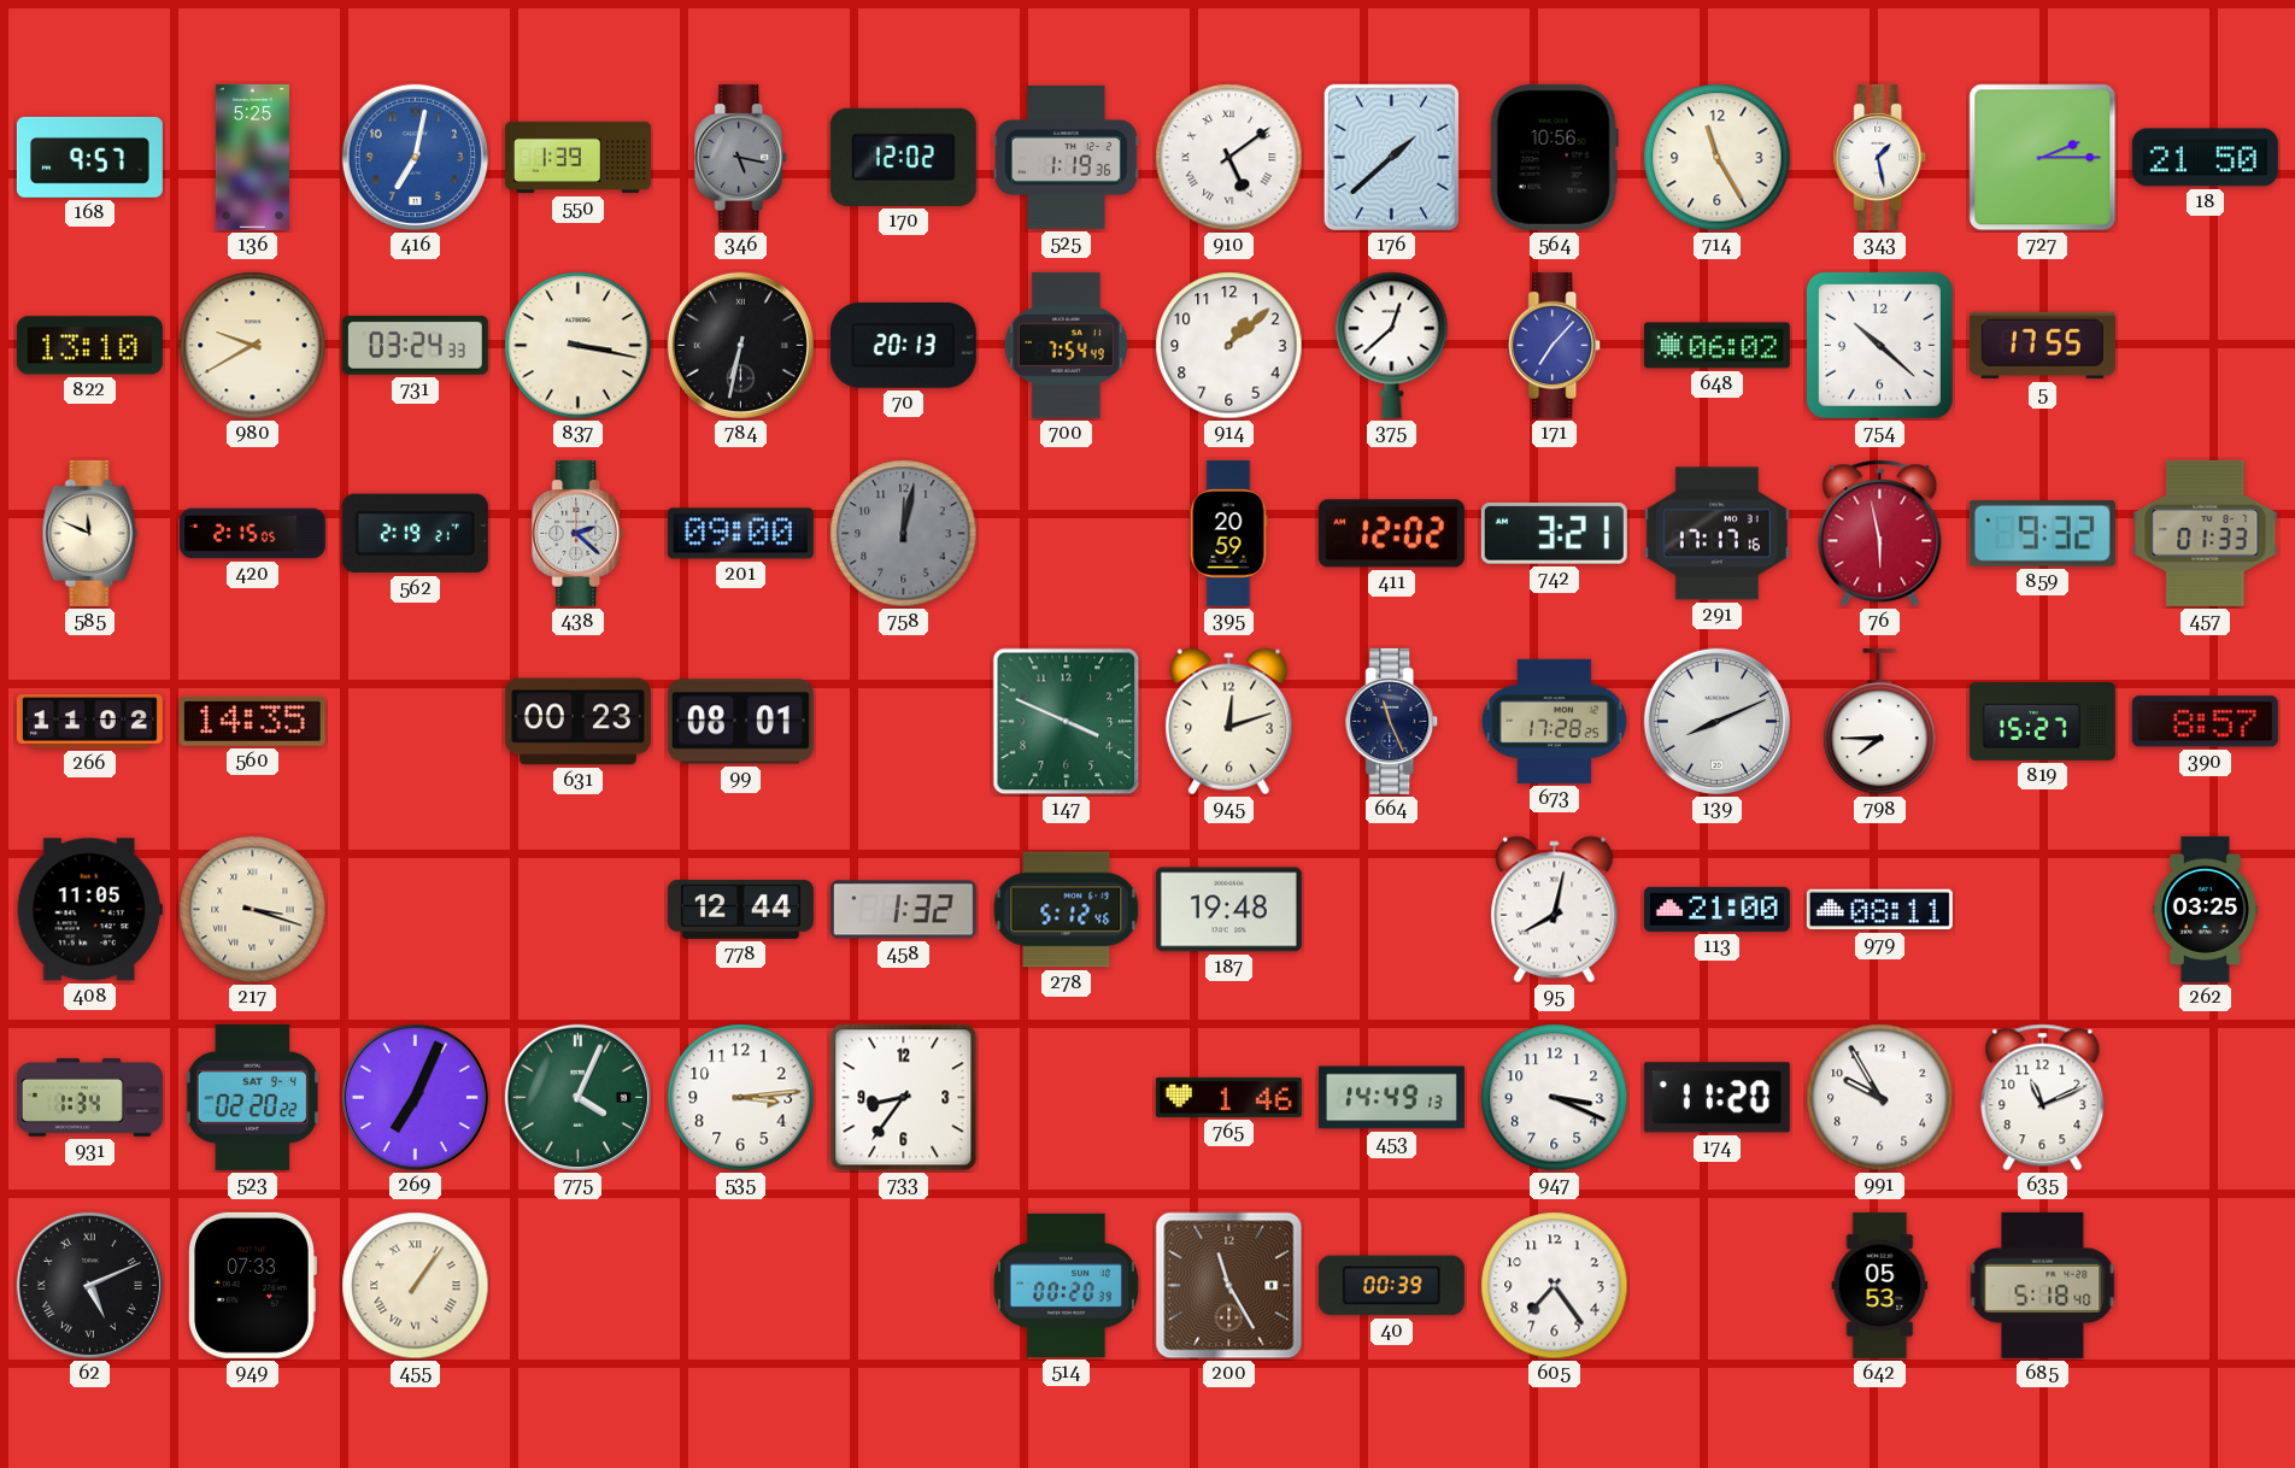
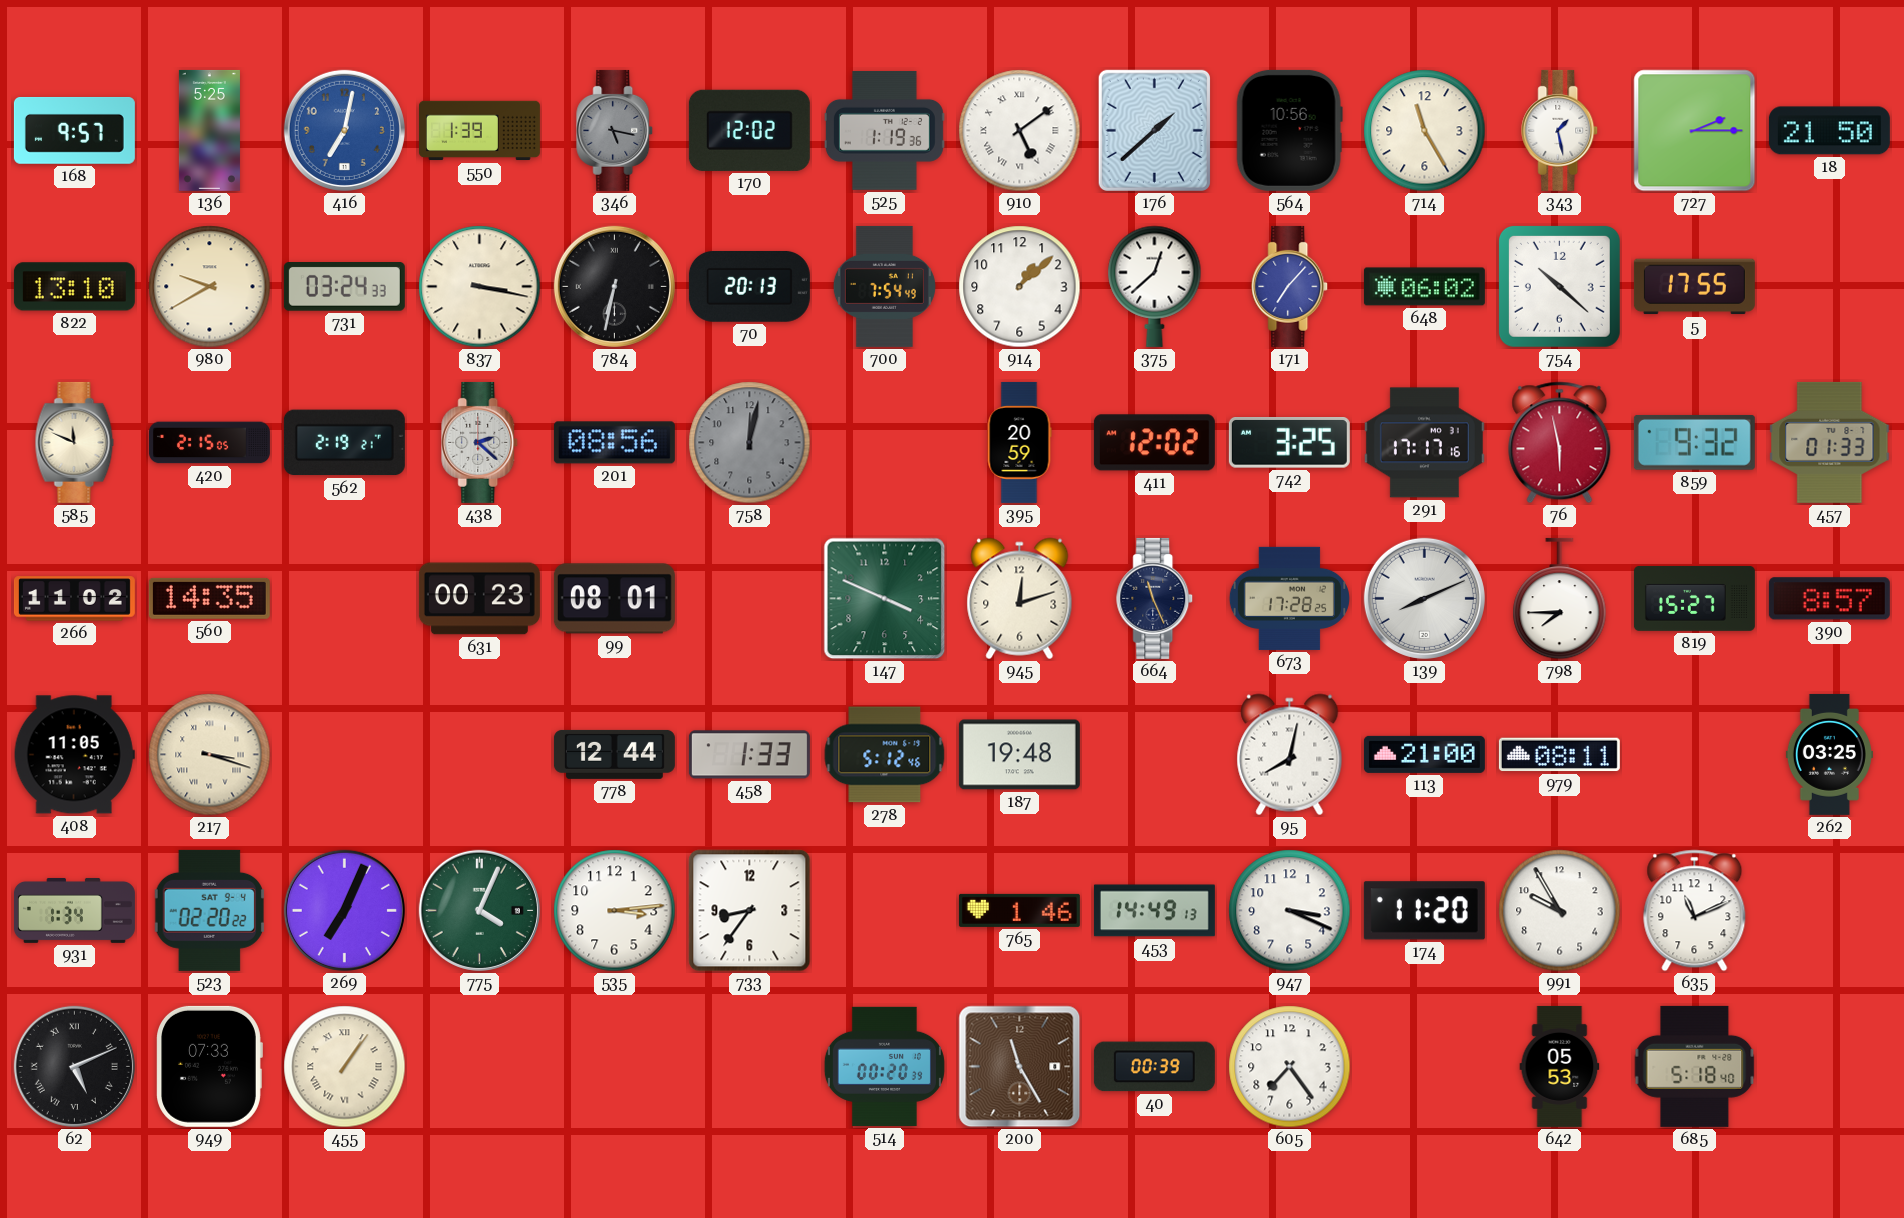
201: 09:00 -> 08:56
742: 3:21 -> 3:25
458: 1:32 -> 1:33
